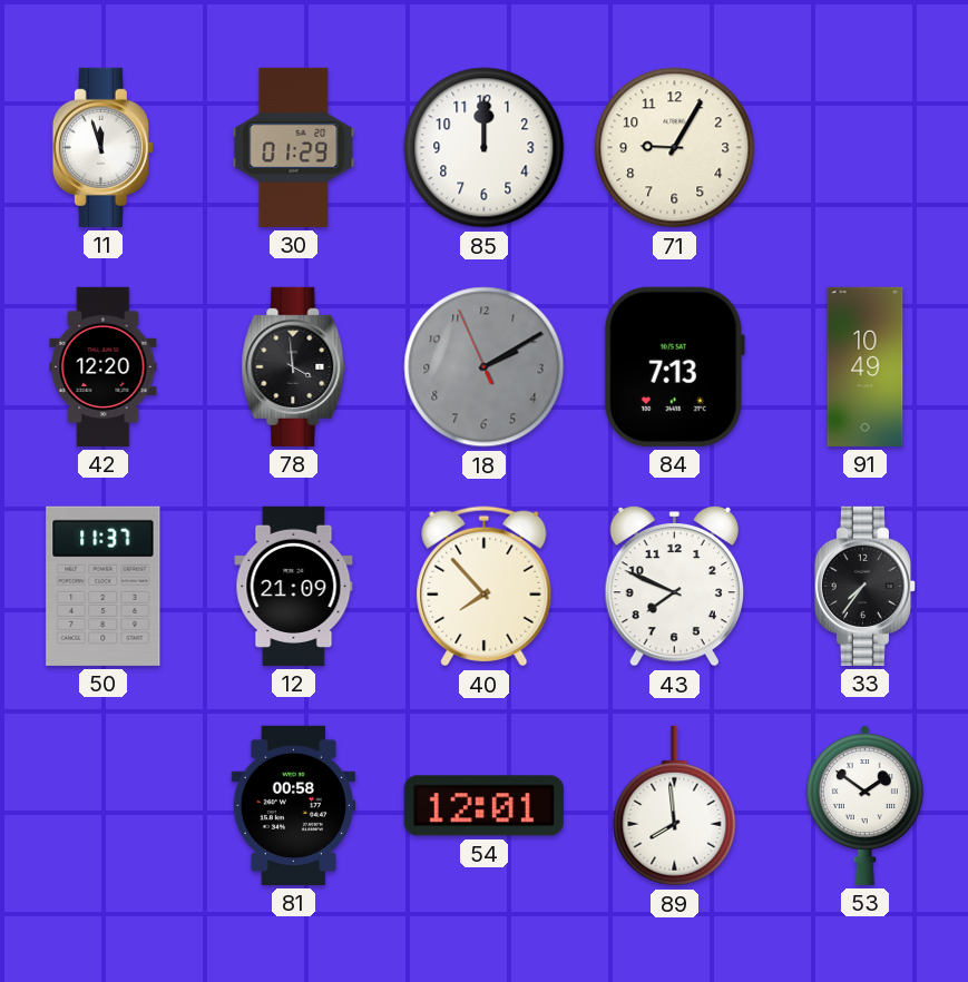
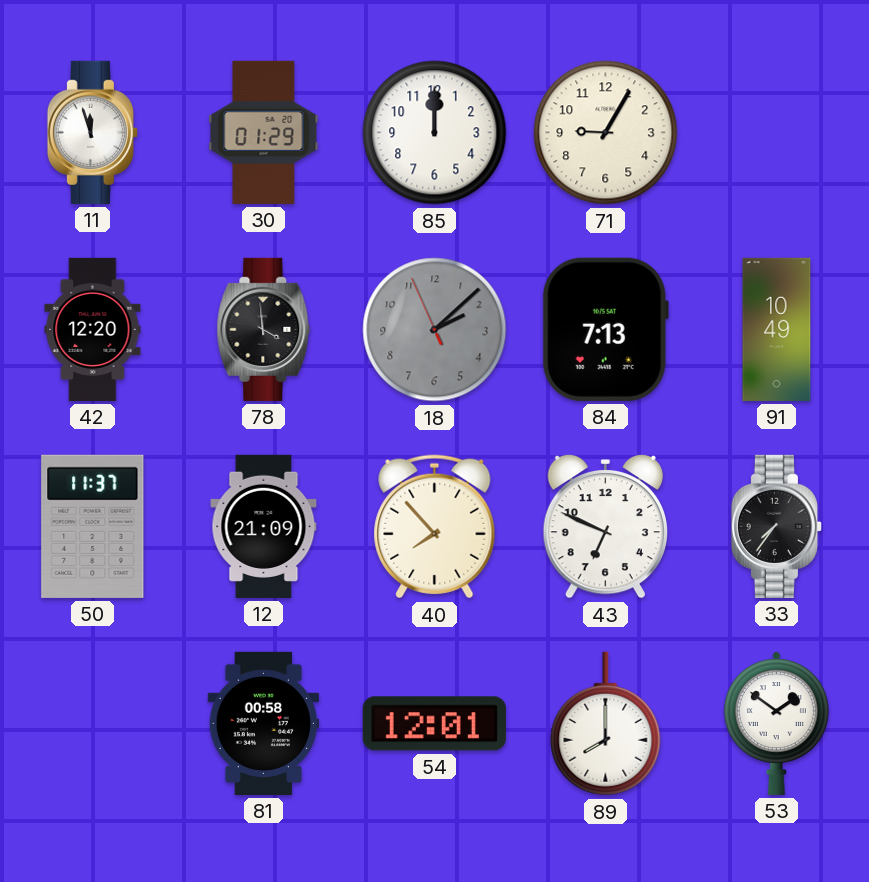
18: 2:09 -> 2:07
43: 7:49 -> 6:49
89: 7:59 -> 8:00
